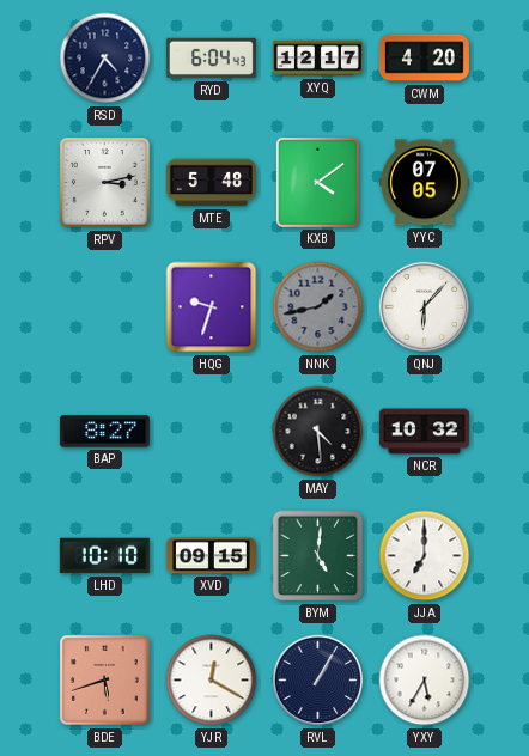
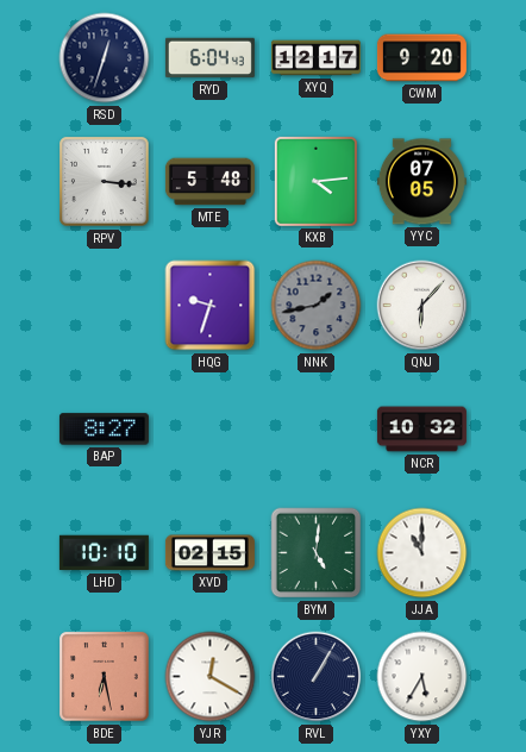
RSD: 4:35 -> 12:33
CWM: 4:20 -> 9:20
RPV: 3:13 -> 3:16
KXB: 4:09 -> 4:14
MAY: 4:29 -> none
XVD: 09:15 -> 02:15
JJA: 7:00 -> 11:00
BDE: 5:42 -> 6:28
